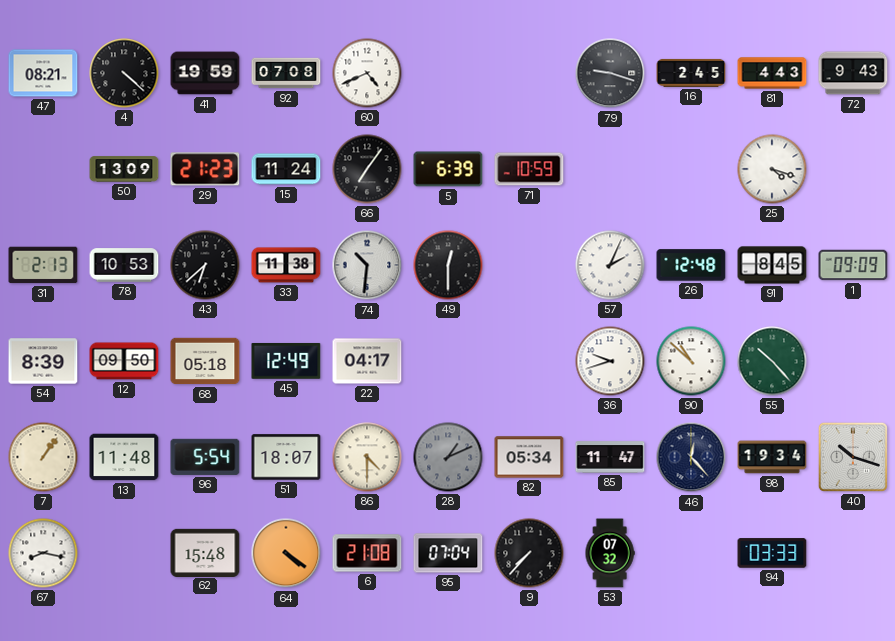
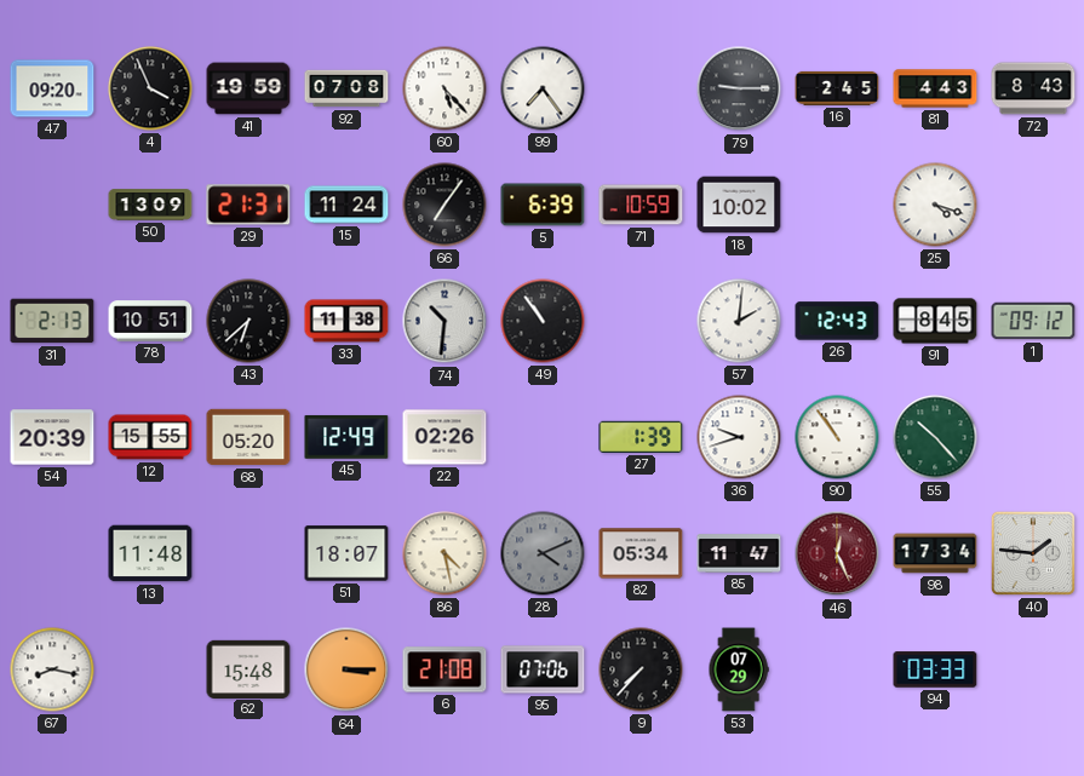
47: 08:21 -> 09:20
4: 4:22 -> 3:56
60: 4:41 -> 5:23
99: none -> 7:24
79: 9:18 -> 9:15
72: 9:43 -> 8:43
29: 21:23 -> 21:31
18: none -> 10:02
78: 10:53 -> 10:51
49: 12:30 -> 10:54
57: 2:04 -> 2:01
26: 12:48 -> 12:43
1: 09:09 -> 09:12
54: 8:39 -> 20:39
12: 09:50 -> 15:55
68: 05:18 -> 05:20
22: 04:17 -> 02:26
27: none -> 1:39
90: 10:52 -> 10:54
7: 1:06 -> none
96: 5:54 -> none
86: 4:30 -> 4:28
28: 1:11 -> 4:11
46: 12:23 -> 12:26
46 dial: navy -> burgundy
98: 19:34 -> 17:34
40: 10:18 -> 1:46
64: 4:21 -> 3:15
95: 07:04 -> 07:06
53: 07:32 -> 07:29
